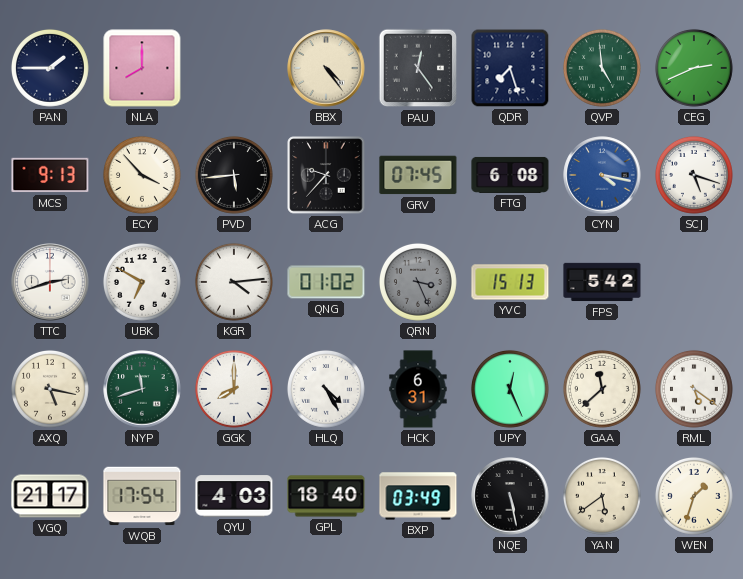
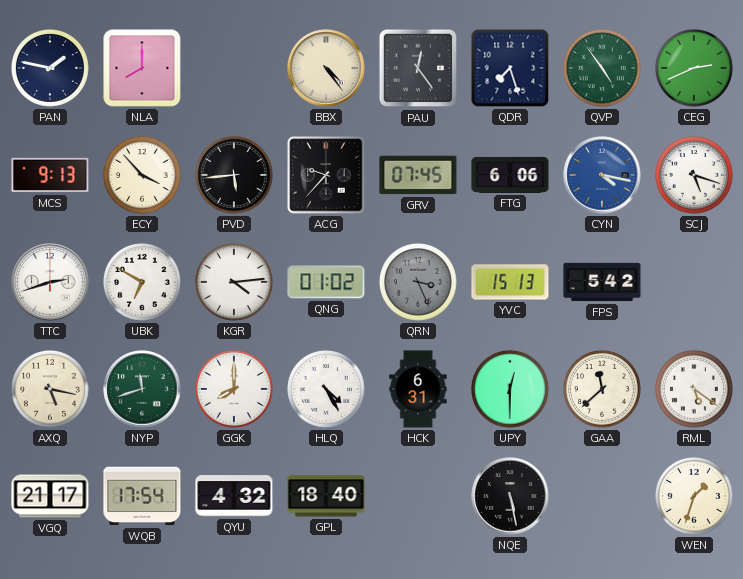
PAN: 1:45 -> 1:47
QVP: 4:59 -> 4:54
FTG: 6:08 -> 6:06
UPY: 12:26 -> 12:30
QYU: 4:03 -> 4:32
BXP: 03:49 -> none
YAN: 5:39 -> none
